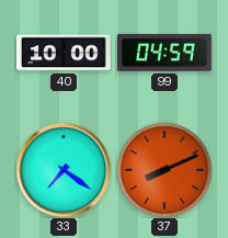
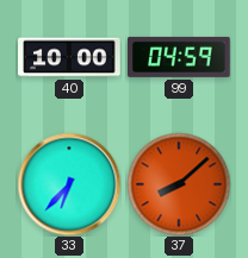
33: 7:21 -> 6:37
37: 8:11 -> 8:08
